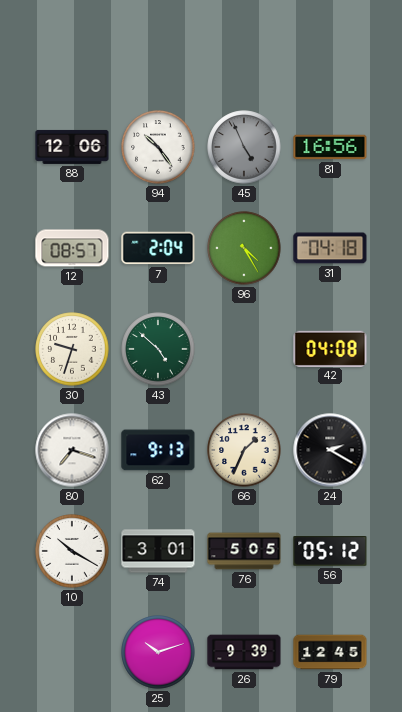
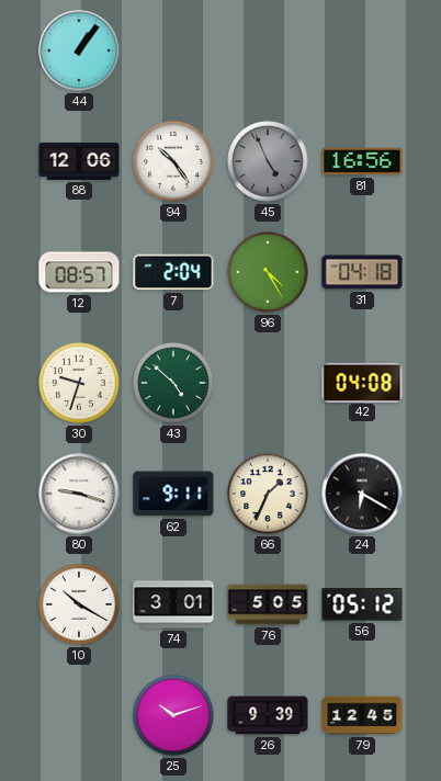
44: none -> 1:06
80: 7:18 -> 9:18
62: 9:13 -> 9:11
24: 2:20 -> 6:20
